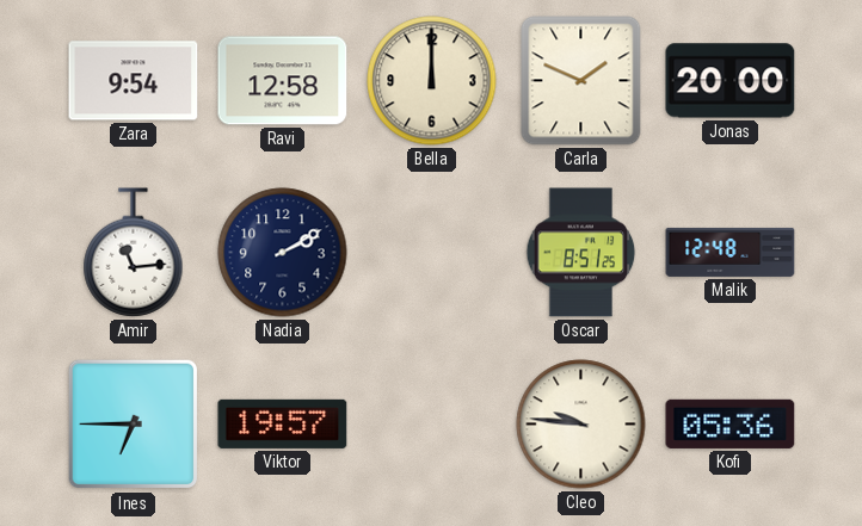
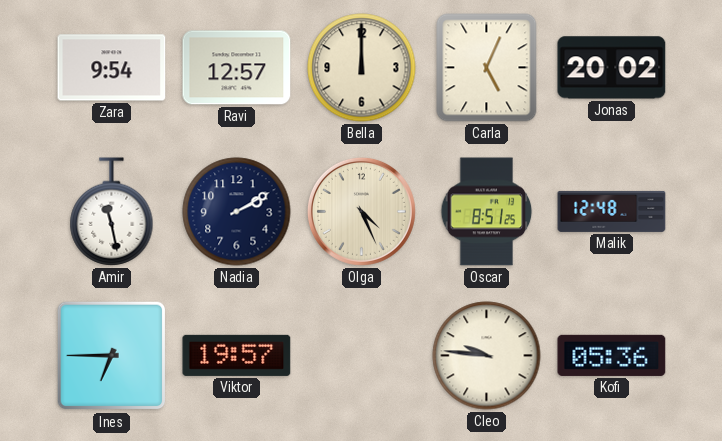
Ravi: 12:58 -> 12:57
Carla: 1:49 -> 5:04
Jonas: 20:00 -> 20:02
Amir: 11:14 -> 11:28
Olga: none -> 4:26
